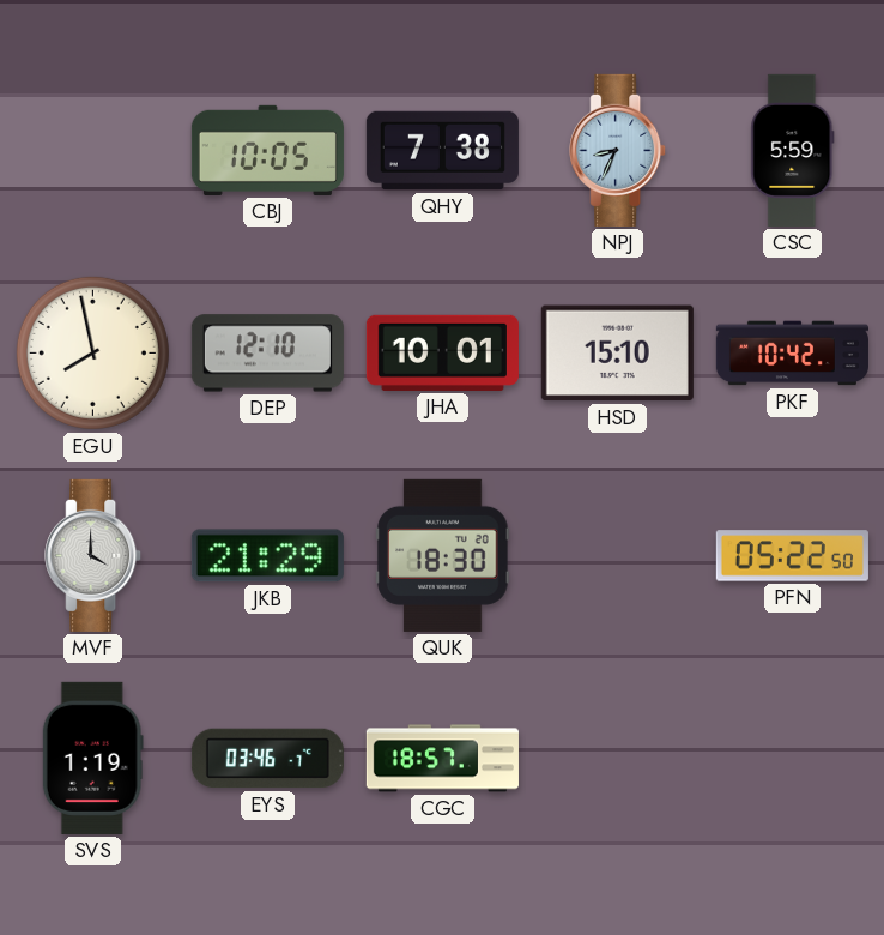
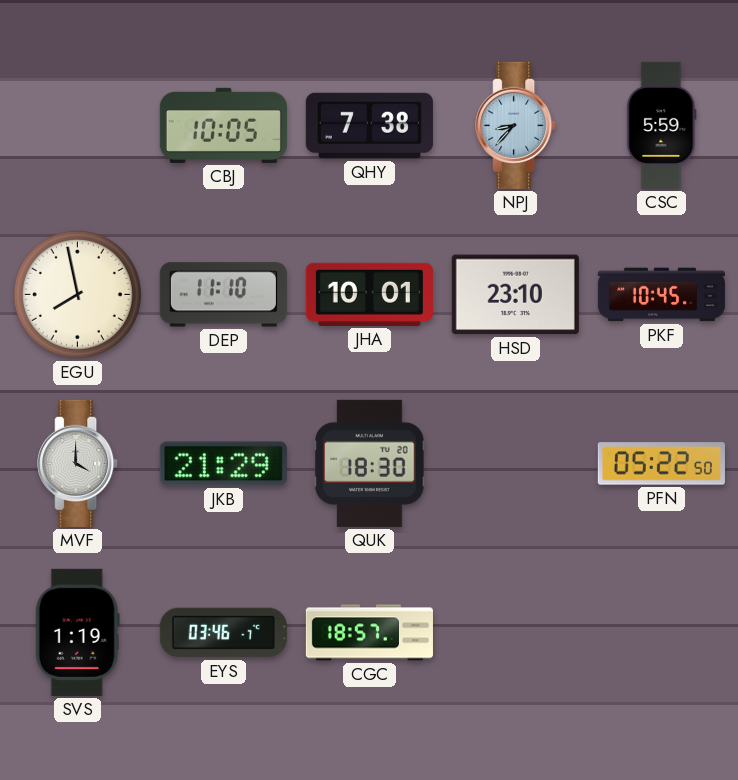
NPJ: 8:34 -> 8:37
DEP: 12:10 -> 11:10
HSD: 15:10 -> 23:10
PKF: 10:42 -> 10:45
